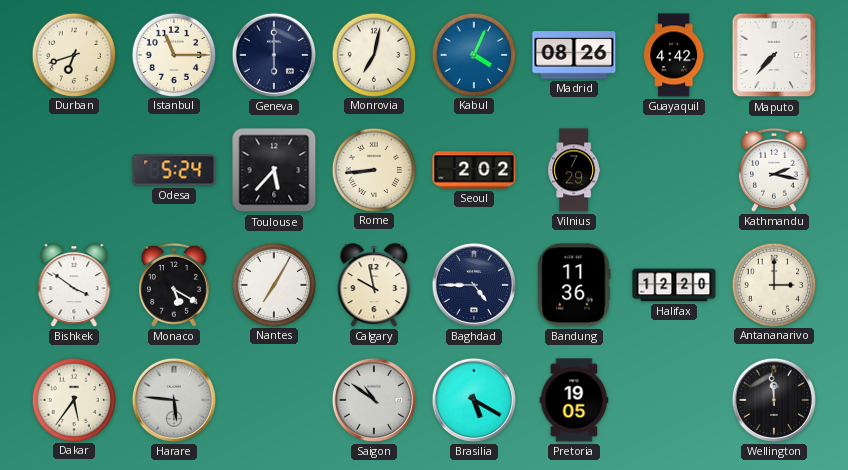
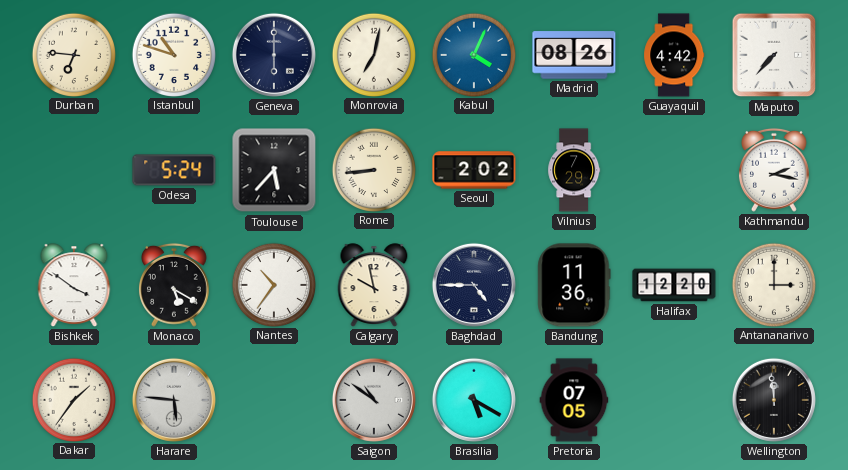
Durban: 6:42 -> 6:46
Istanbul: 11:15 -> 10:48
Nantes: 7:05 -> 10:36
Dakar: 5:36 -> 1:36
Pretoria: 19:05 -> 07:05
